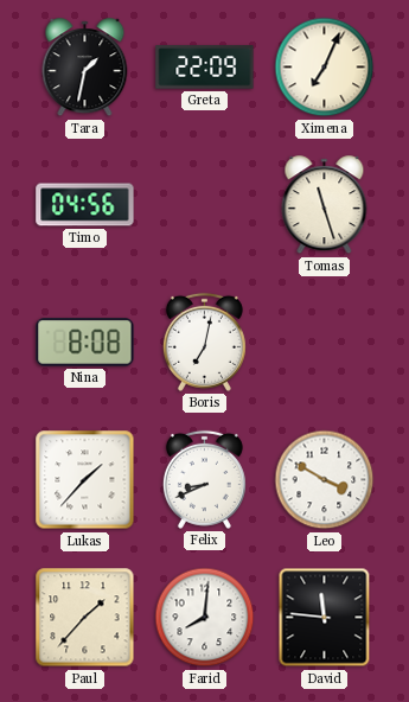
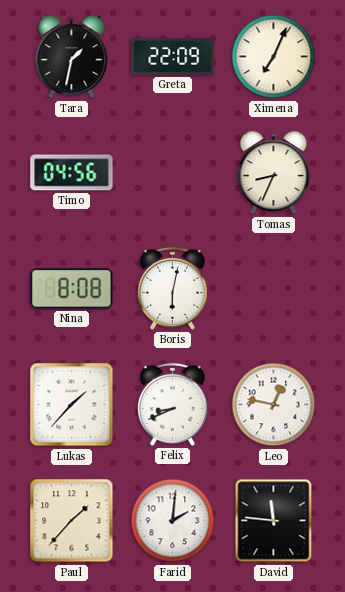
Tomas: 11:27 -> 8:34
Boris: 7:02 -> 6:02
Leo: 3:50 -> 12:47
Farid: 8:01 -> 2:01
